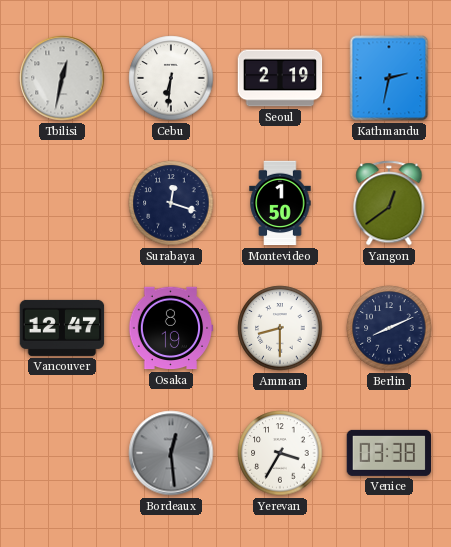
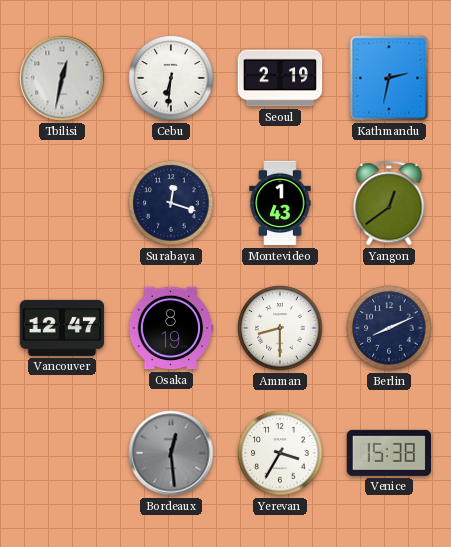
Montevideo: 1:50 -> 1:43
Venice: 03:38 -> 15:38
